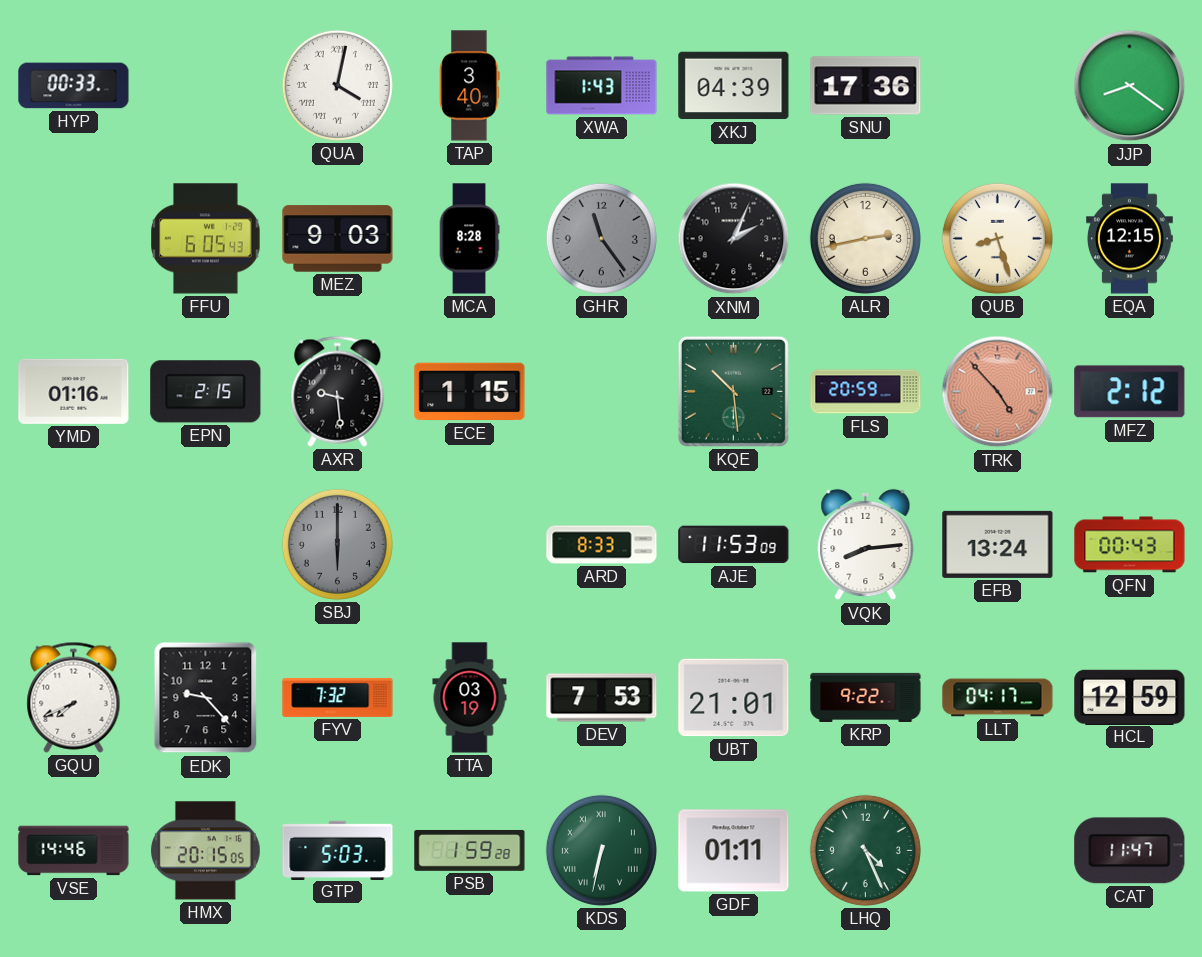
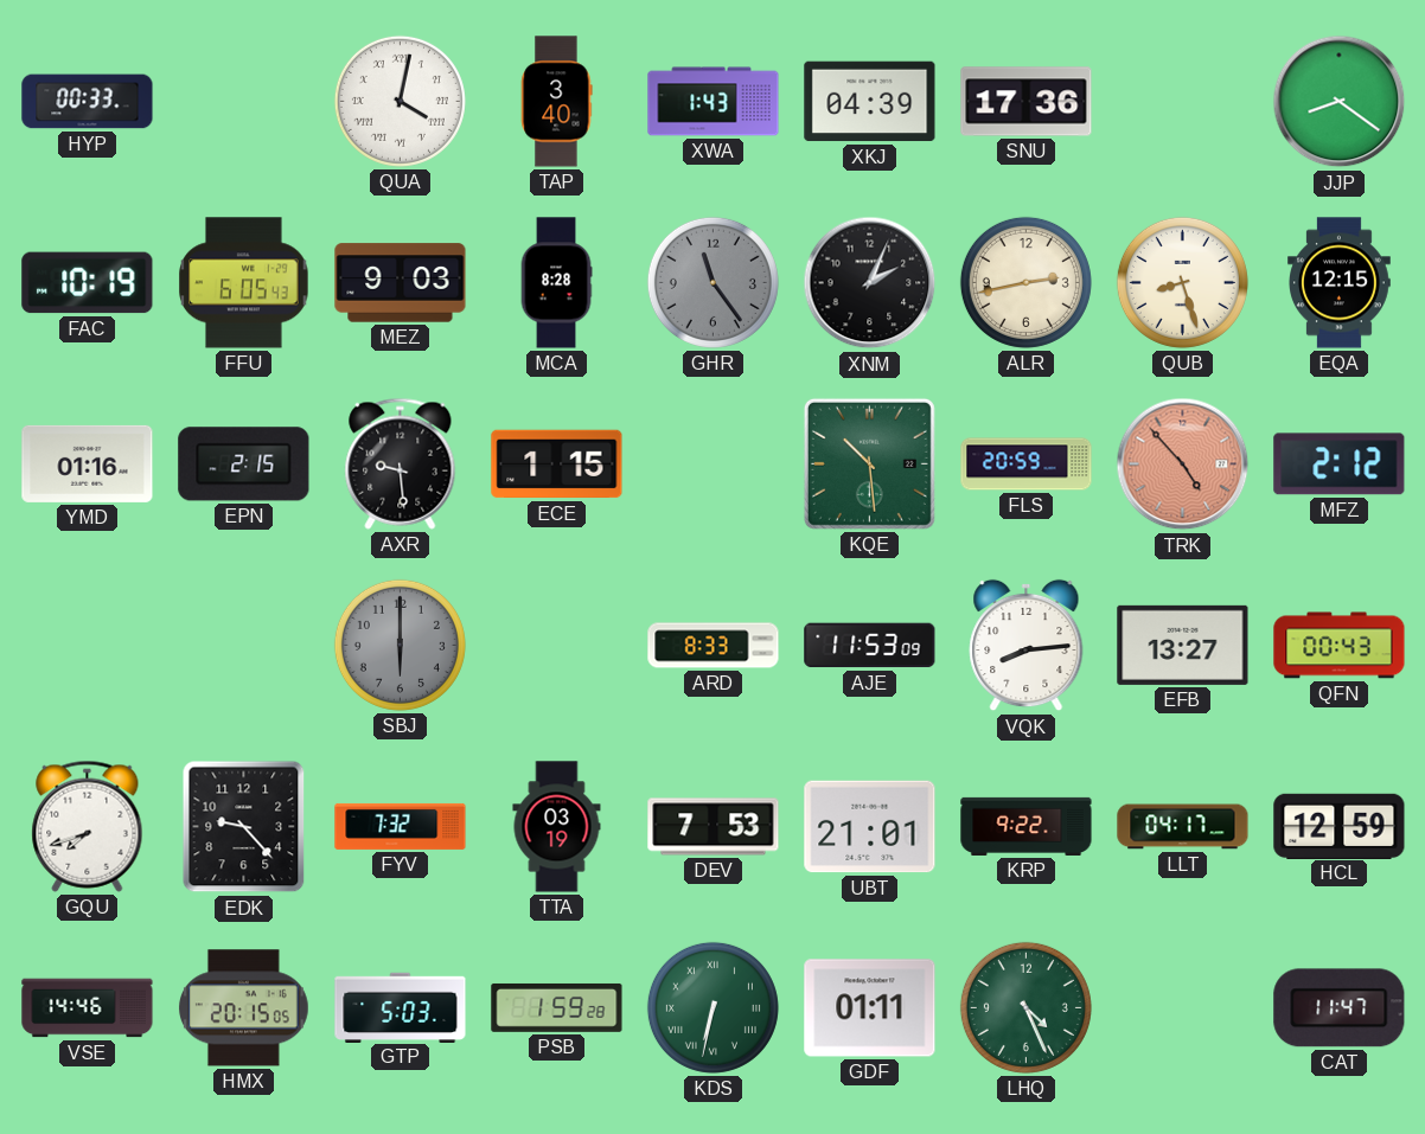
FAC: none -> 10:19
EFB: 13:24 -> 13:27
GQU: 7:41 -> 7:42
